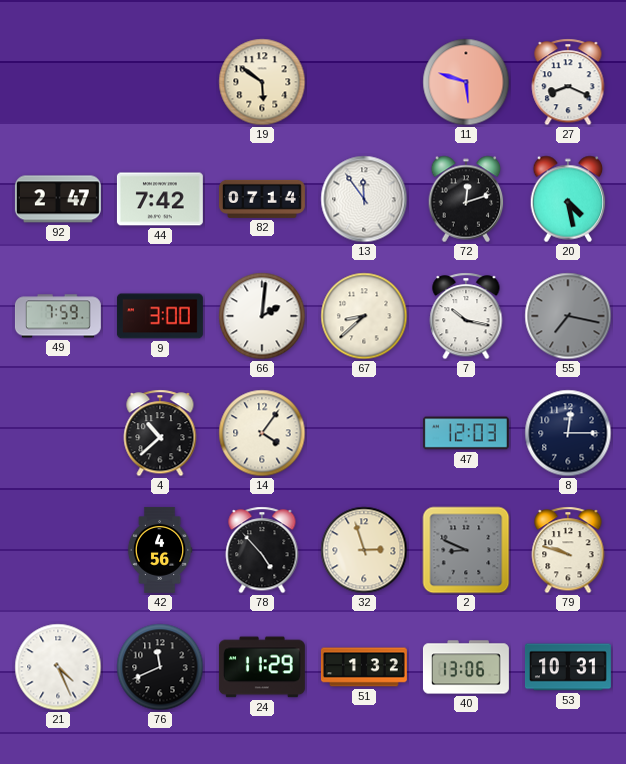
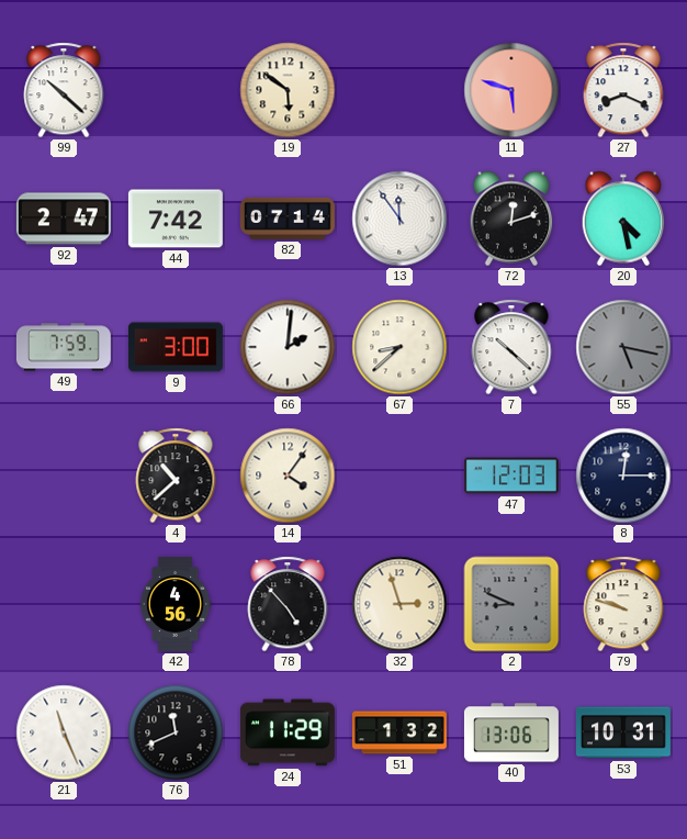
99: none -> 10:22
7: 10:17 -> 10:22
55: 7:17 -> 5:17
21: 4:26 -> 11:26
